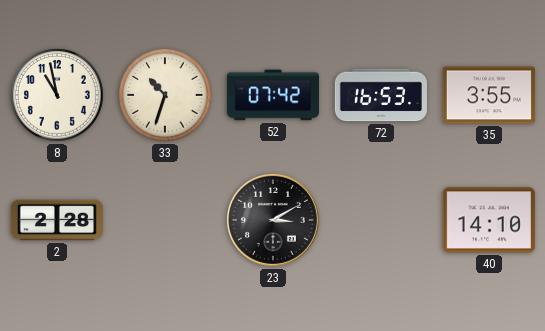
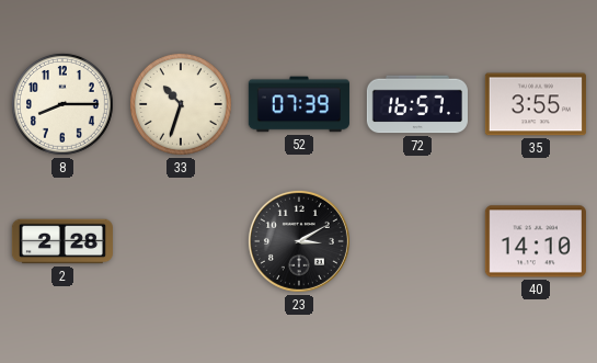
8: 10:58 -> 8:15
52: 07:42 -> 07:39
72: 16:53 -> 16:57
